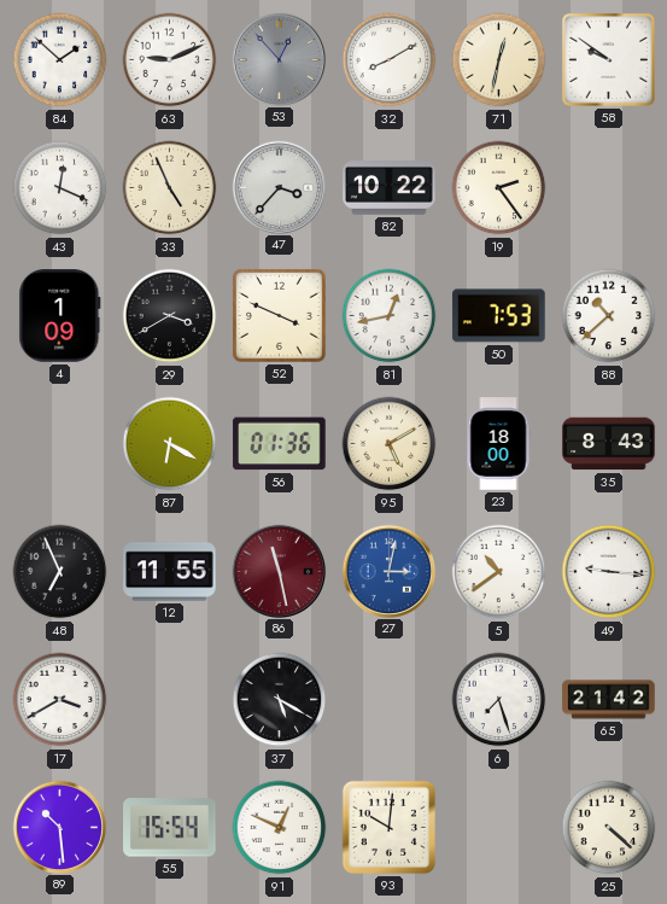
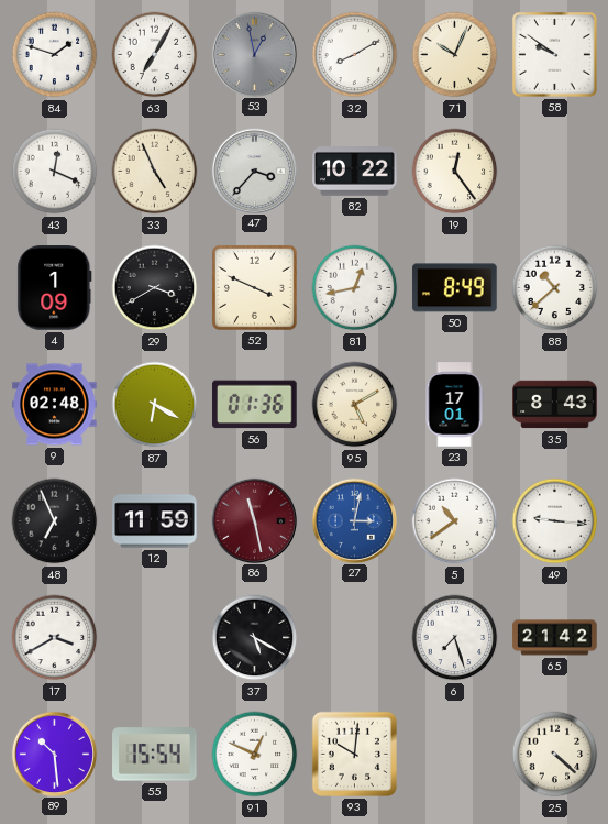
84: 1:52 -> 1:48
63: 9:11 -> 7:05
53: 12:53 -> 12:58
71: 12:32 -> 10:04
19: 2:24 -> 12:24
50: 7:53 -> 8:49
9: none -> 02:48
23: 18:00 -> 17:01
12: 11:55 -> 11:59
